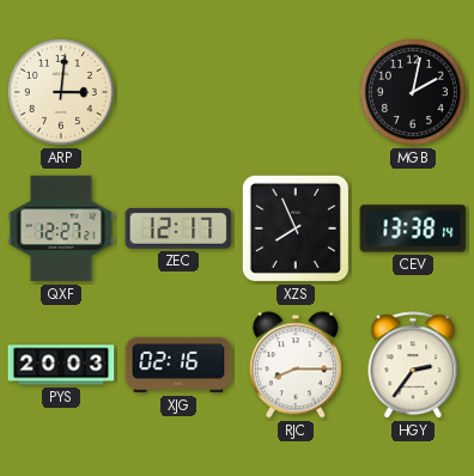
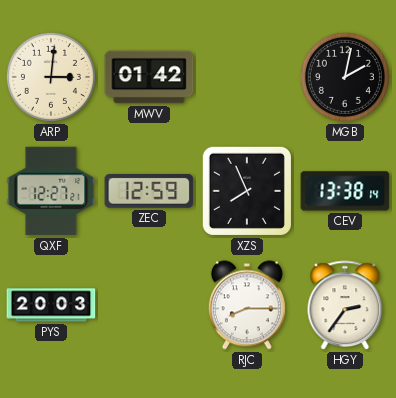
MWV: none -> 01:42
ZEC: 12:17 -> 12:59
XJG: 02:16 -> none
